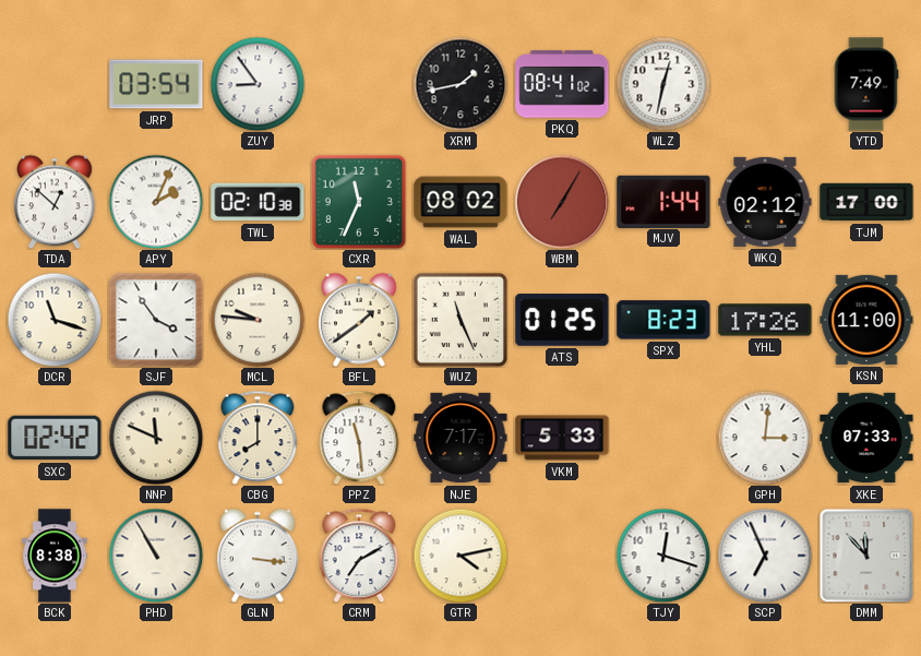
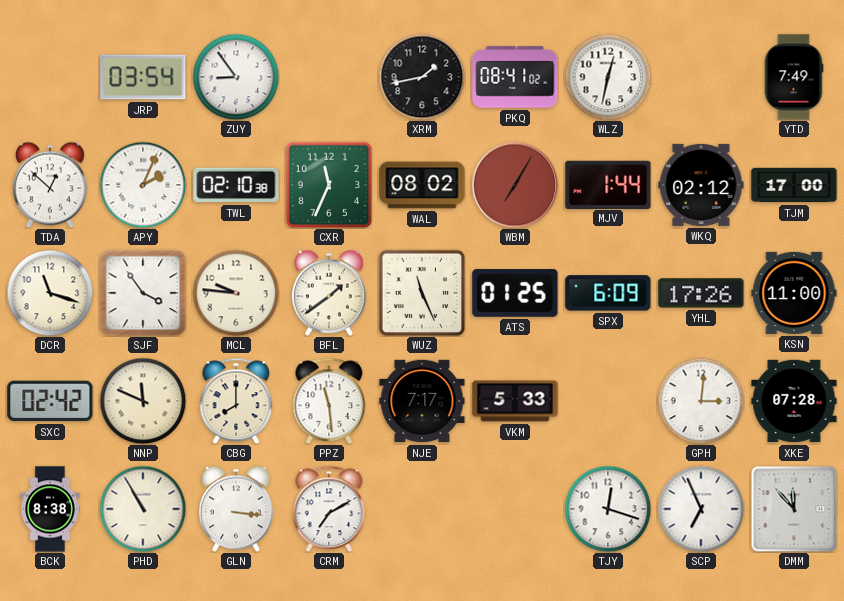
SPX: 8:23 -> 6:09
XKE: 07:33 -> 07:28
GTR: 4:13 -> none
